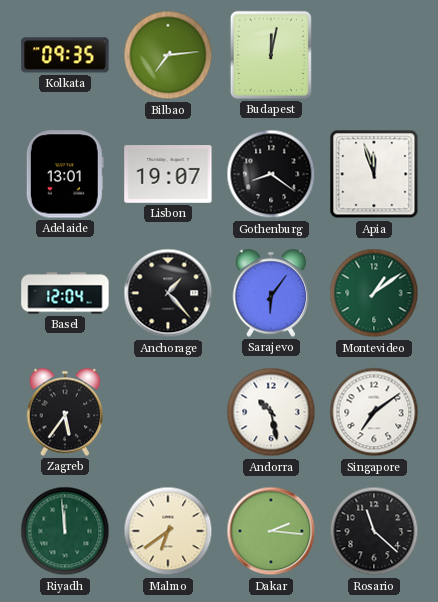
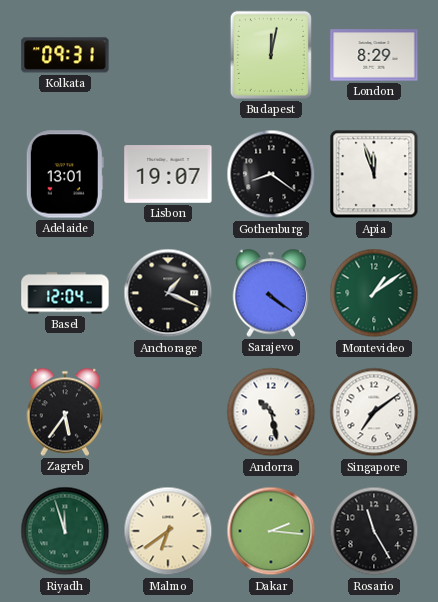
Kolkata: 09:35 -> 09:31
Bilbao: 7:14 -> none
London: none -> 8:29
Anchorage: 1:23 -> 1:19
Sarajevo: 6:06 -> 4:21
Riyadh: 11:59 -> 11:57
Rosario: 11:22 -> 11:25
